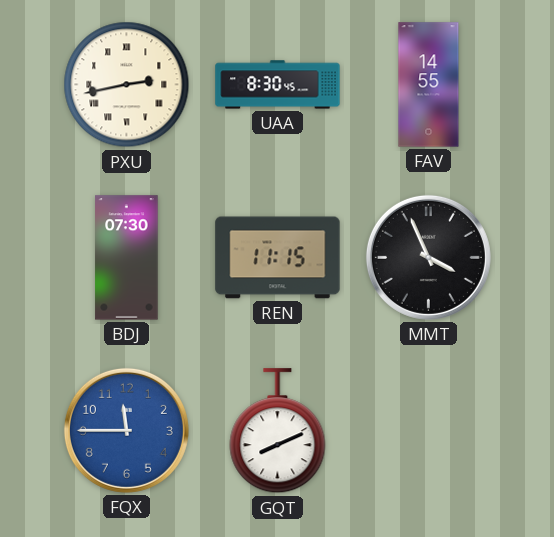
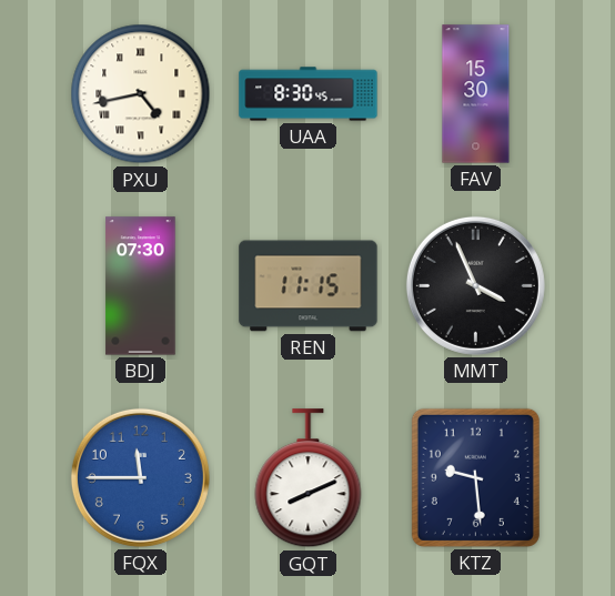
PXU: 2:43 -> 4:43
FAV: 14:55 -> 15:30
KTZ: none -> 9:29
